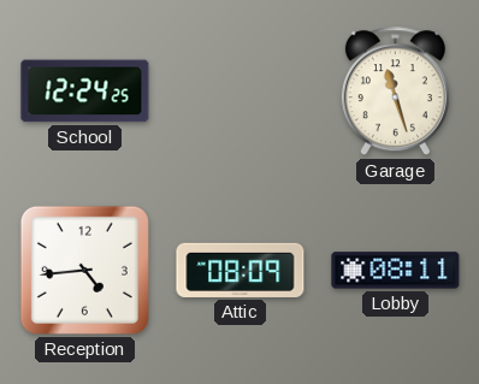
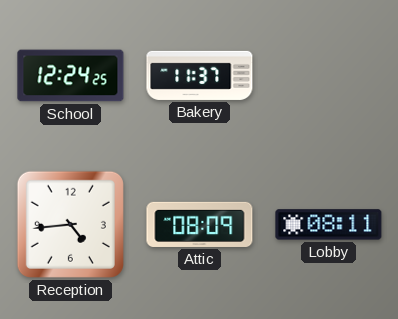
Bakery: none -> 11:37
Garage: 11:27 -> none
